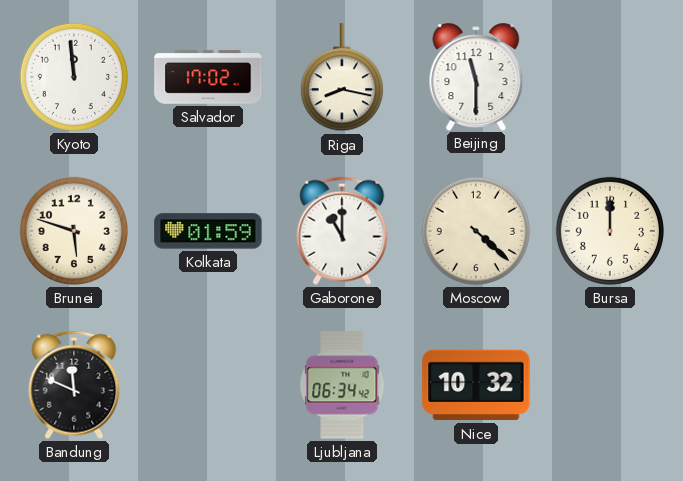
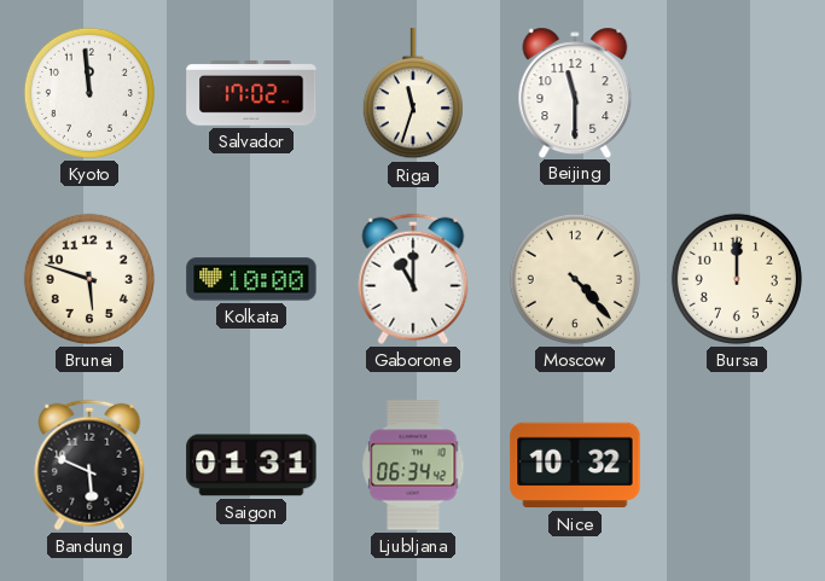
Riga: 8:17 -> 11:33
Kolkata: 01:59 -> 10:00
Moscow: 4:22 -> 4:23
Bandung: 11:49 -> 5:49
Saigon: none -> 01:31
